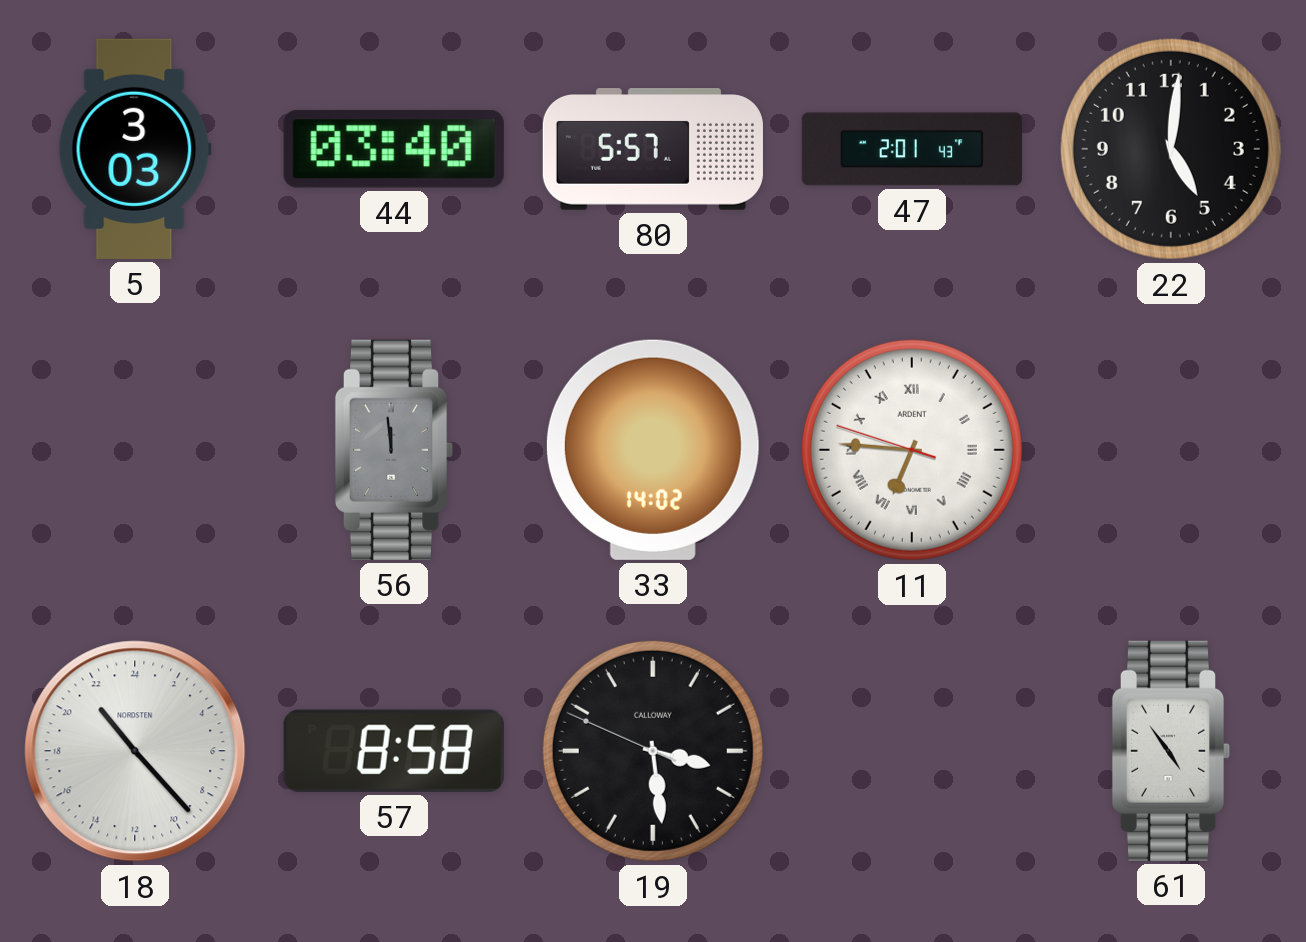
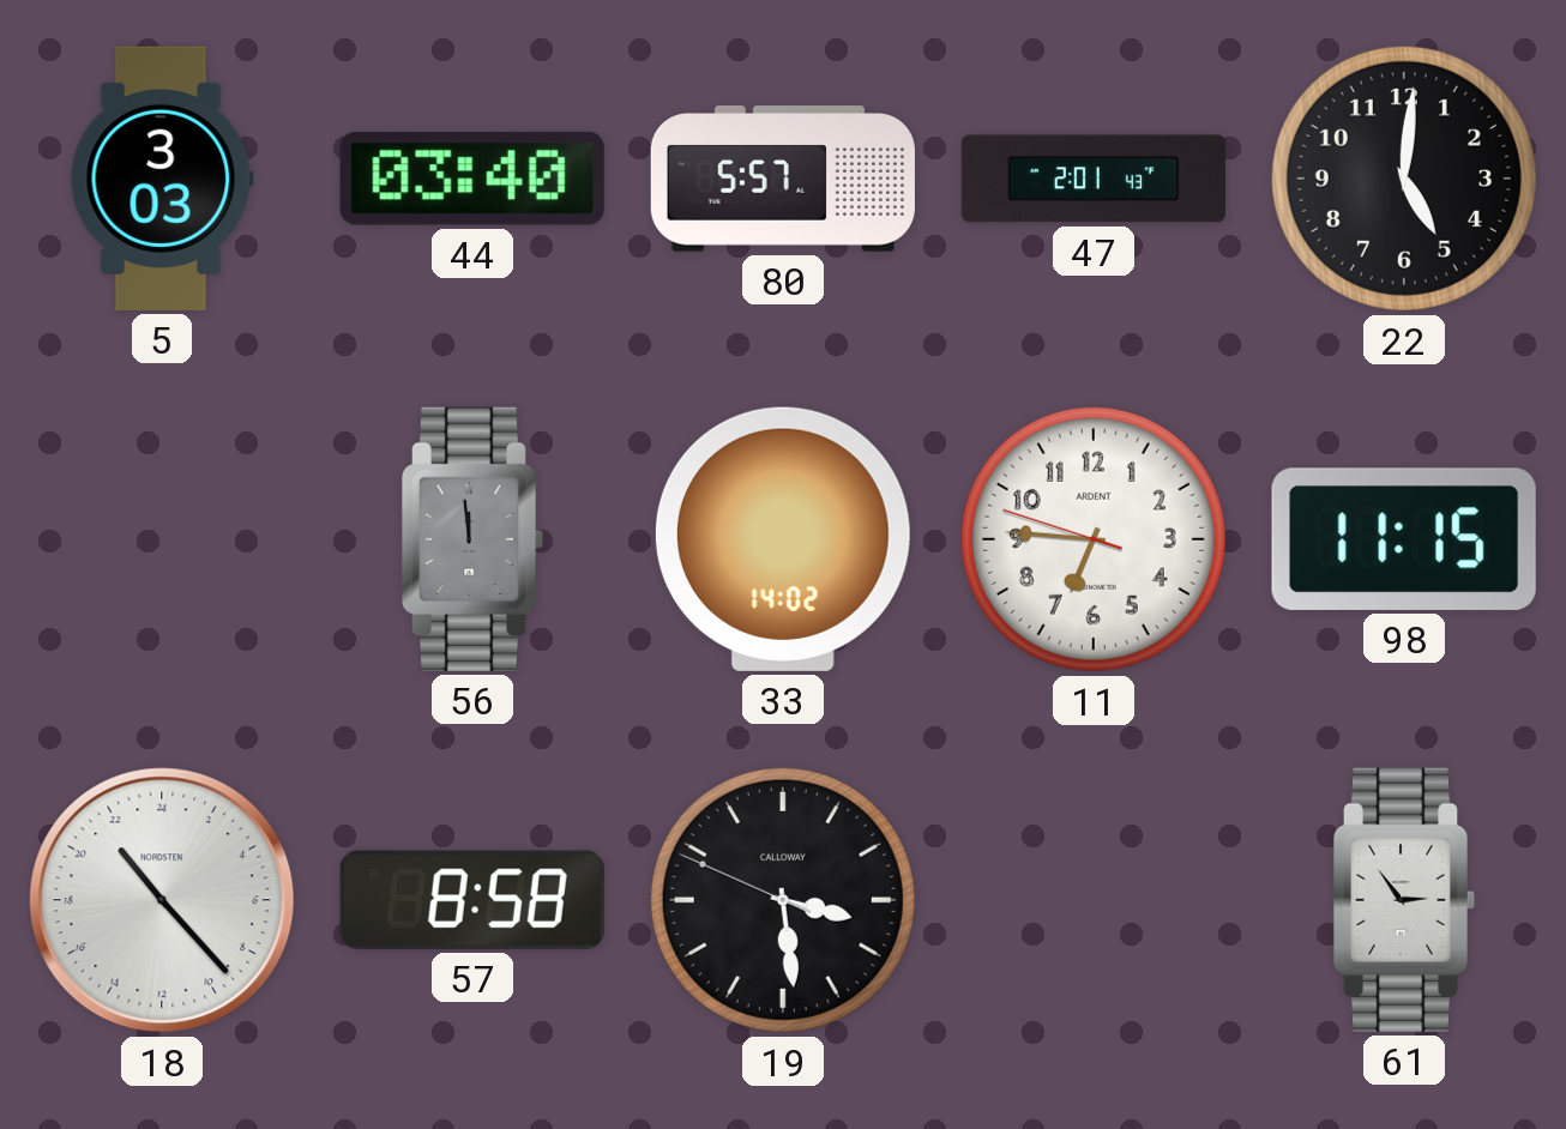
11 numerals: Roman -> Arabic
98: none -> 11:15
61: 4:54 -> 2:54
